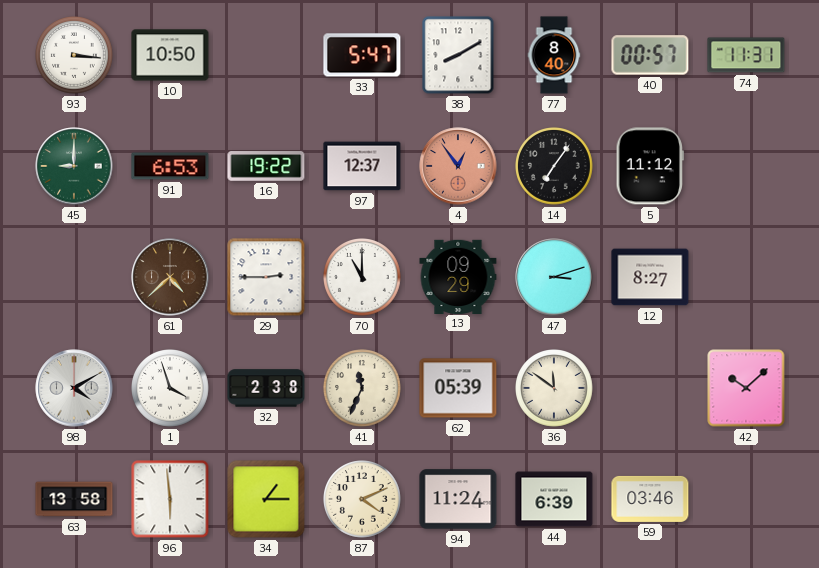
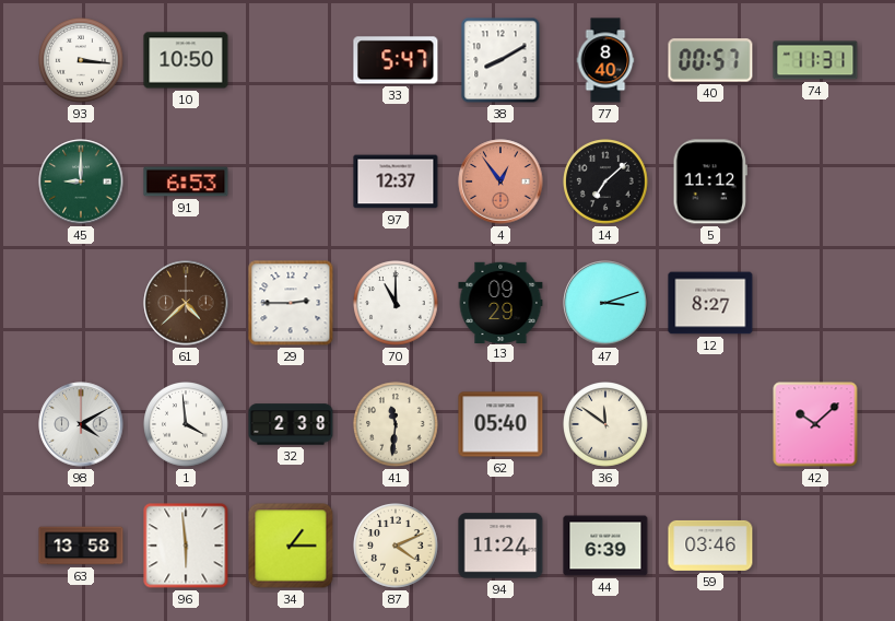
16: 19:22 -> none
14: 7:06 -> 7:08
1: 3:57 -> 3:59
41: 11:34 -> 11:31
62: 05:39 -> 05:40
